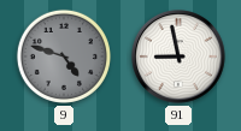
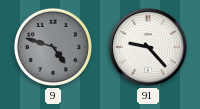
91: 8:58 -> 9:23
